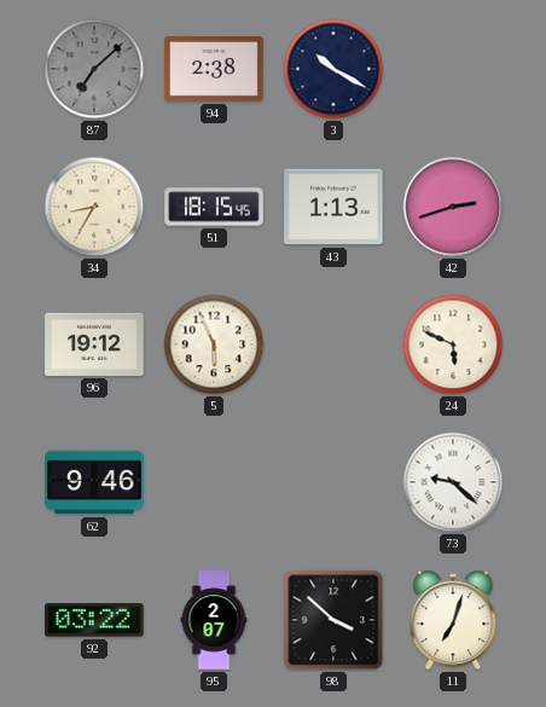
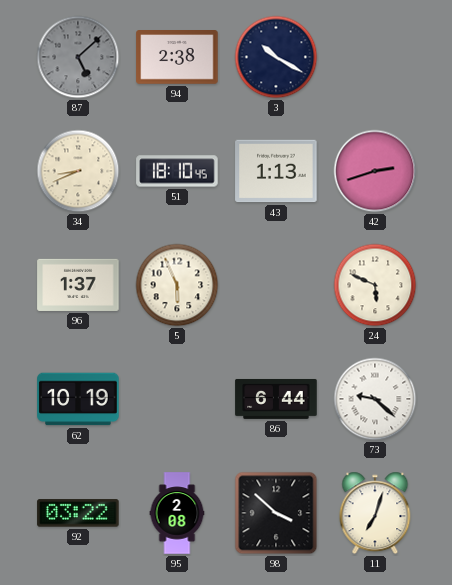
87: 7:08 -> 5:08
34: 8:35 -> 8:41
51: 18:15 -> 18:10
96: 19:12 -> 1:37
62: 9:46 -> 10:19
86: none -> 6:44
95: 2:07 -> 2:08
